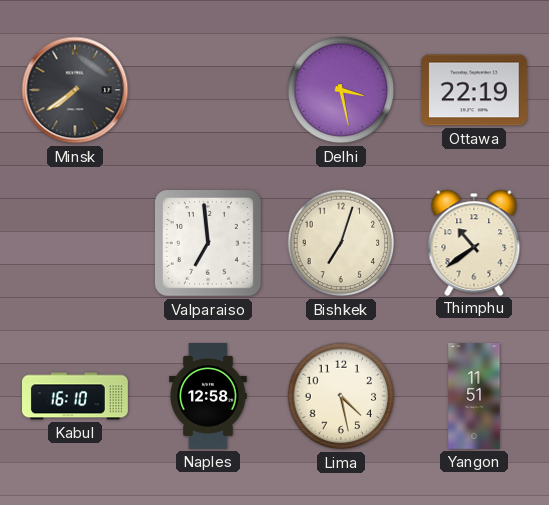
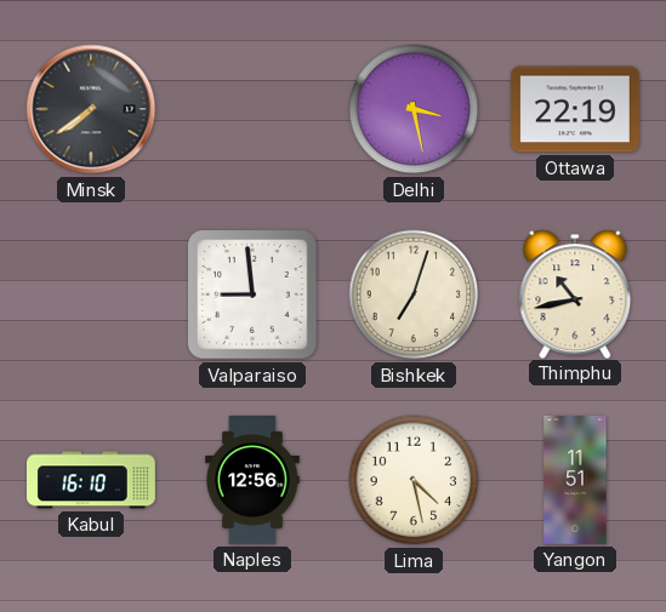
Valparaiso: 6:59 -> 8:59
Thimphu: 10:39 -> 10:43
Naples: 12:58 -> 12:56
